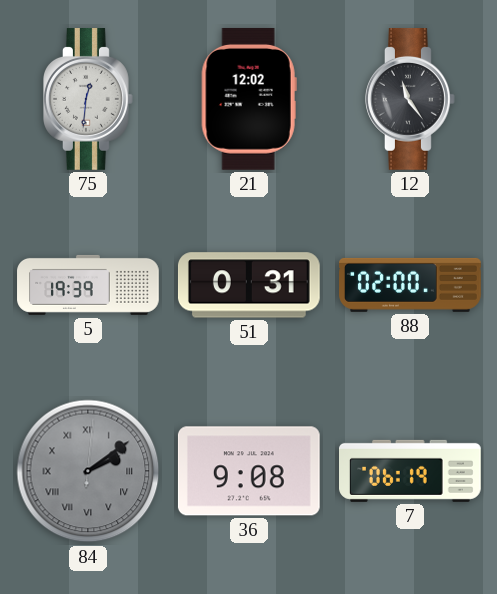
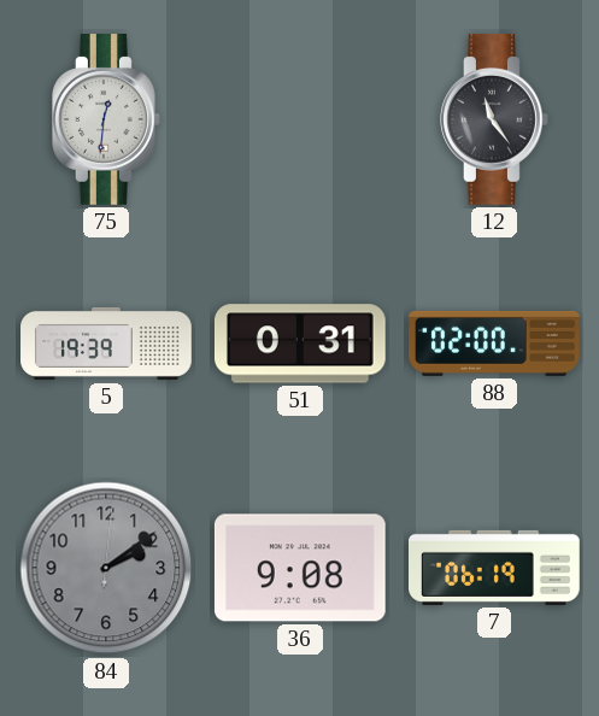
21: 12:02 -> none
84 numerals: Roman -> Arabic
